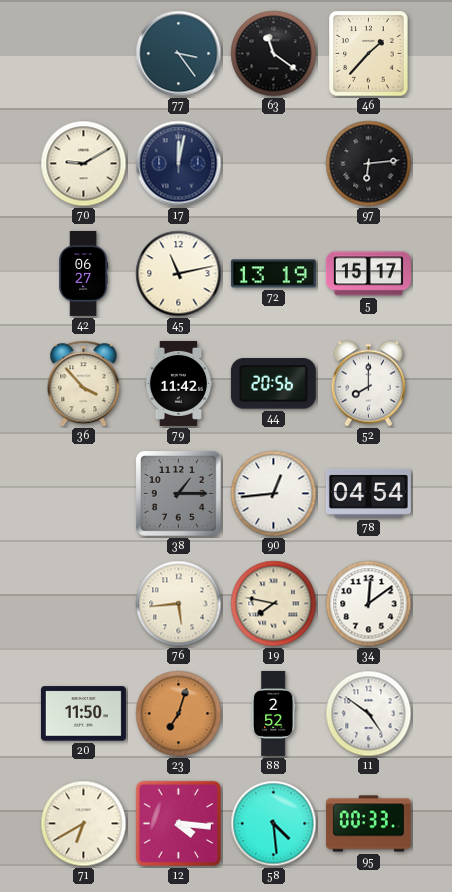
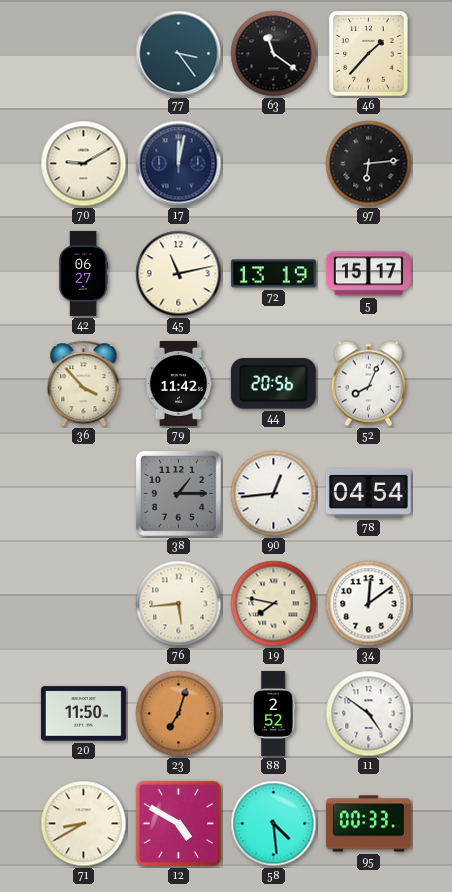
52: 8:00 -> 8:04
71: 6:40 -> 8:40
12: 4:16 -> 4:50
